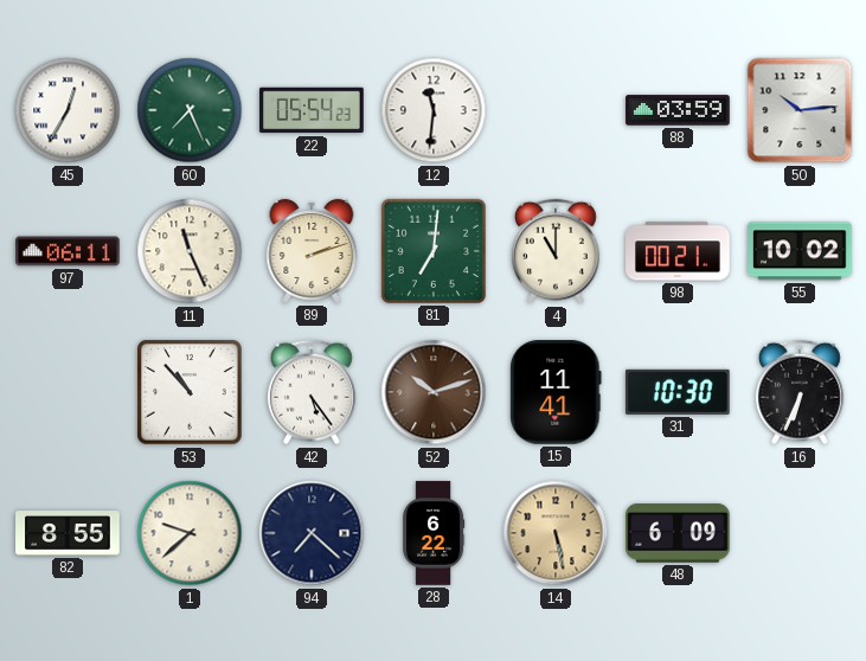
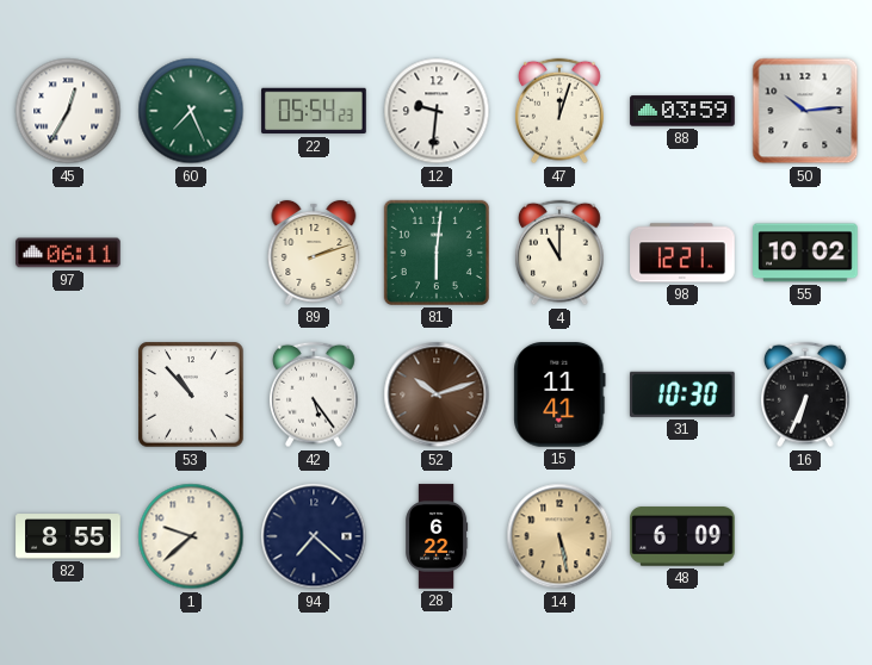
12: 11:31 -> 9:31
47: none -> 12:03
11: 11:26 -> none
81: 7:01 -> 6:01
98: 00:21 -> 12:21
